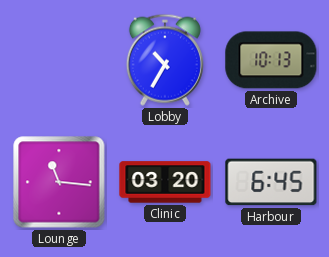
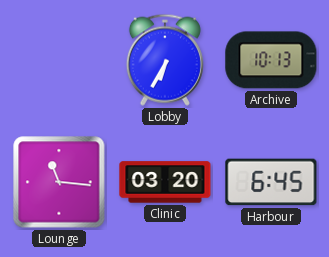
Lobby: 10:35 -> 6:35
